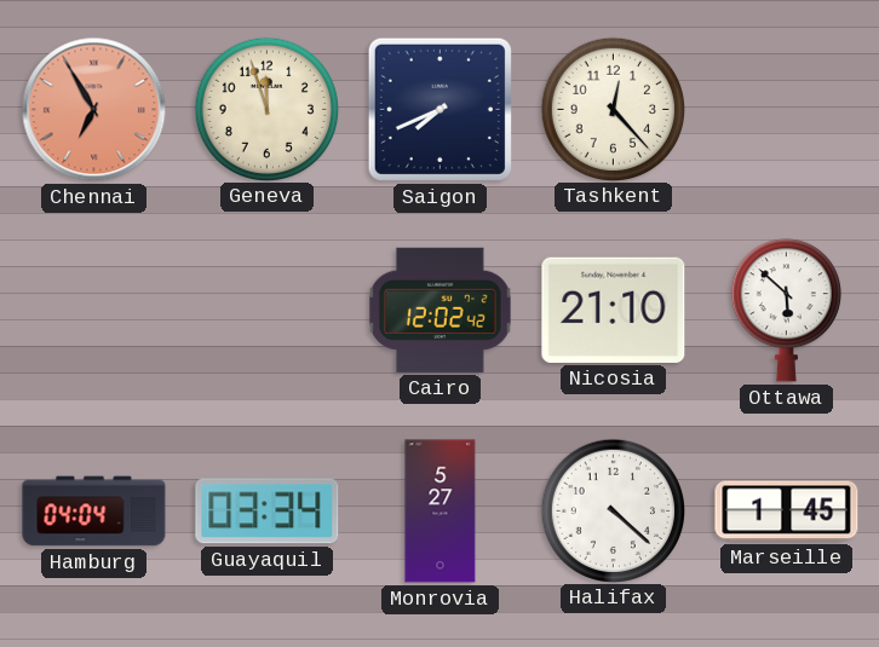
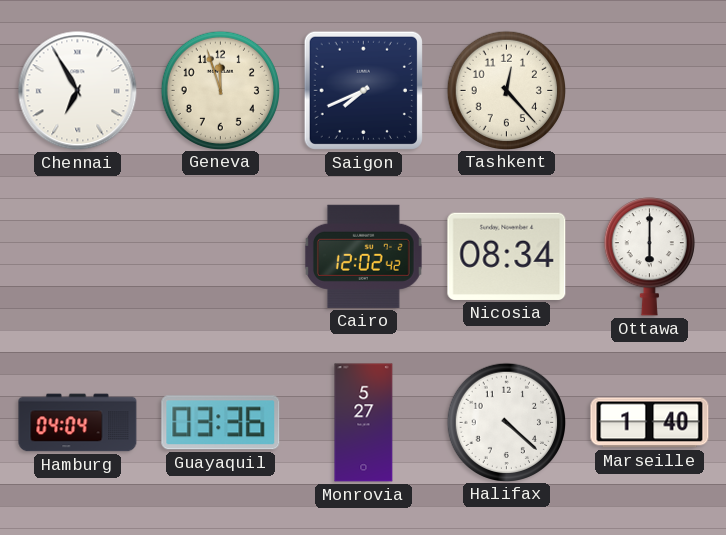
Chennai dial: salmon -> white
Nicosia: 21:10 -> 08:34
Ottawa: 5:52 -> 6:00
Guayaquil: 03:34 -> 03:36
Marseille: 1:45 -> 1:40
